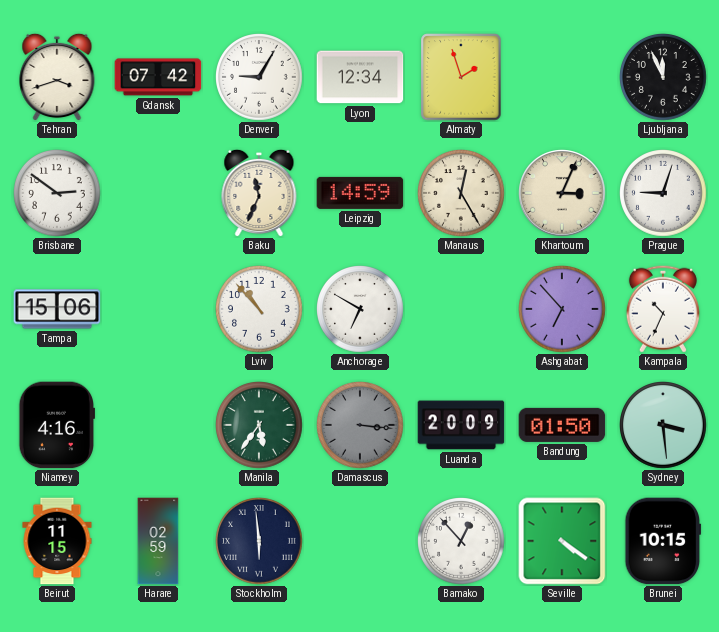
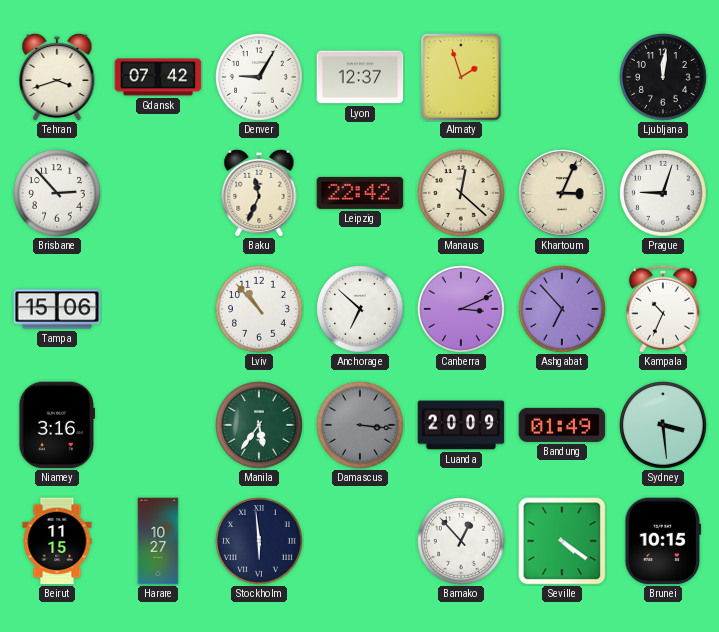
Lyon: 12:34 -> 12:37
Ljubljana: 11:56 -> 12:01
Brisbane: 2:51 -> 2:53
Leipzig: 14:59 -> 22:42
Manaus: 12:25 -> 12:22
Anchorage: 6:50 -> 6:52
Canberra: none -> 3:11
Niamey: 4:16 -> 3:16
Bandung: 01:50 -> 01:49
Harare: 02:59 -> 10:27
